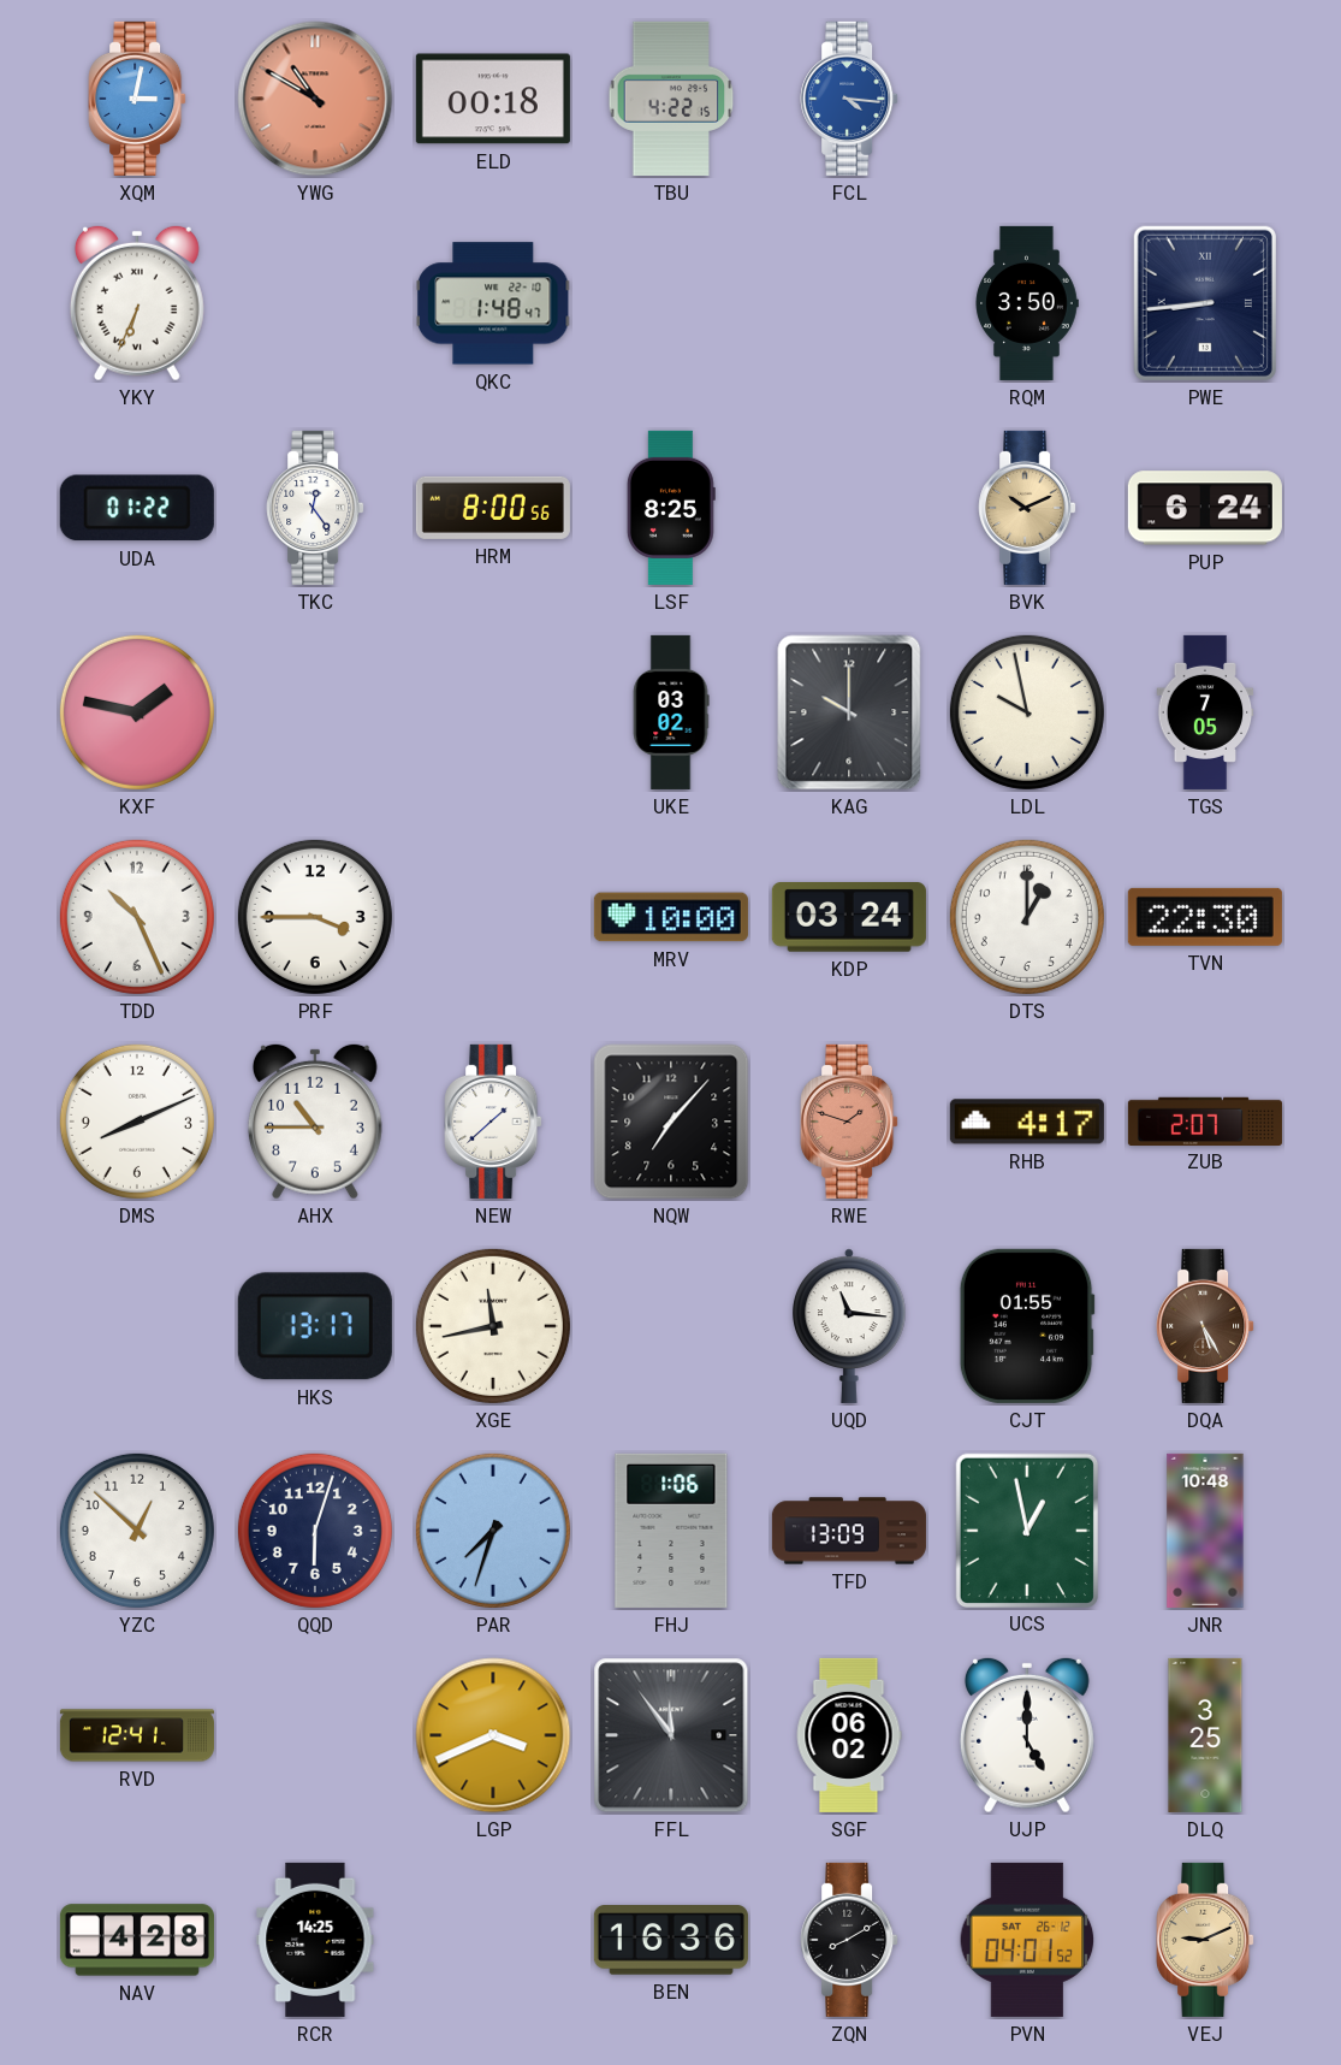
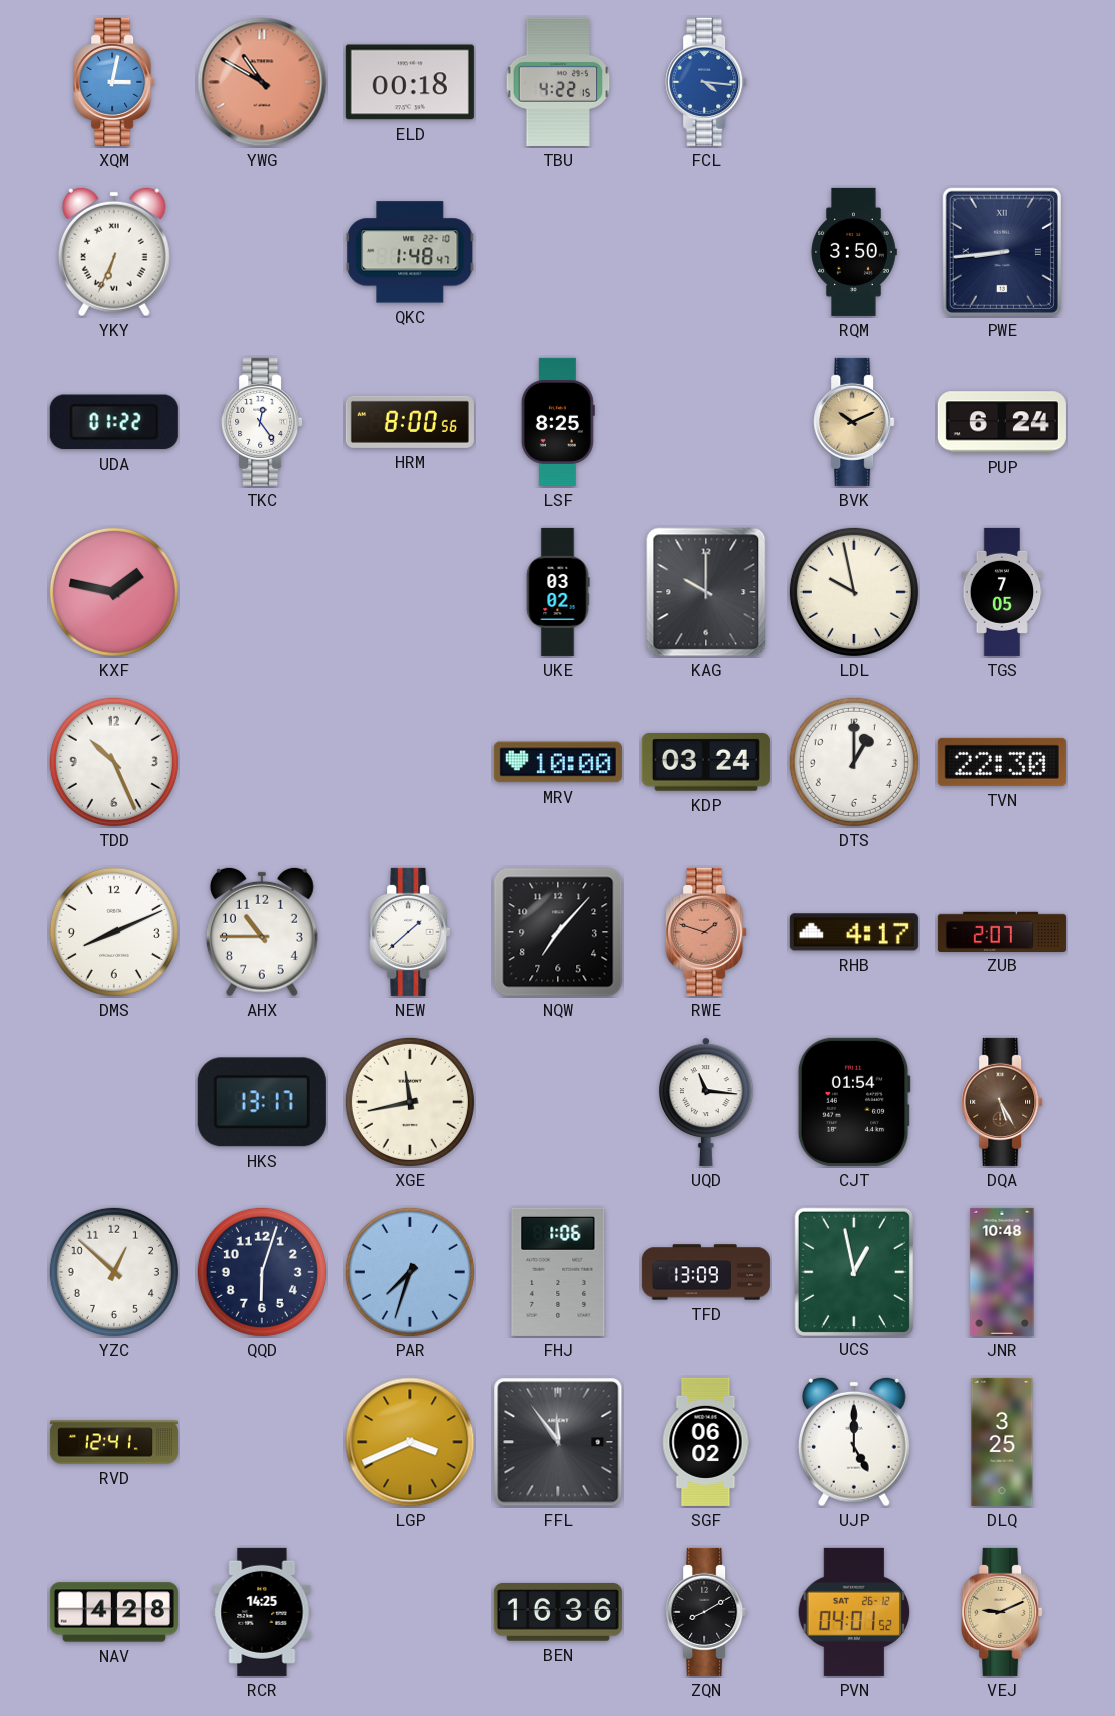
PRF: 3:45 -> none
CJT: 01:55 -> 01:54
